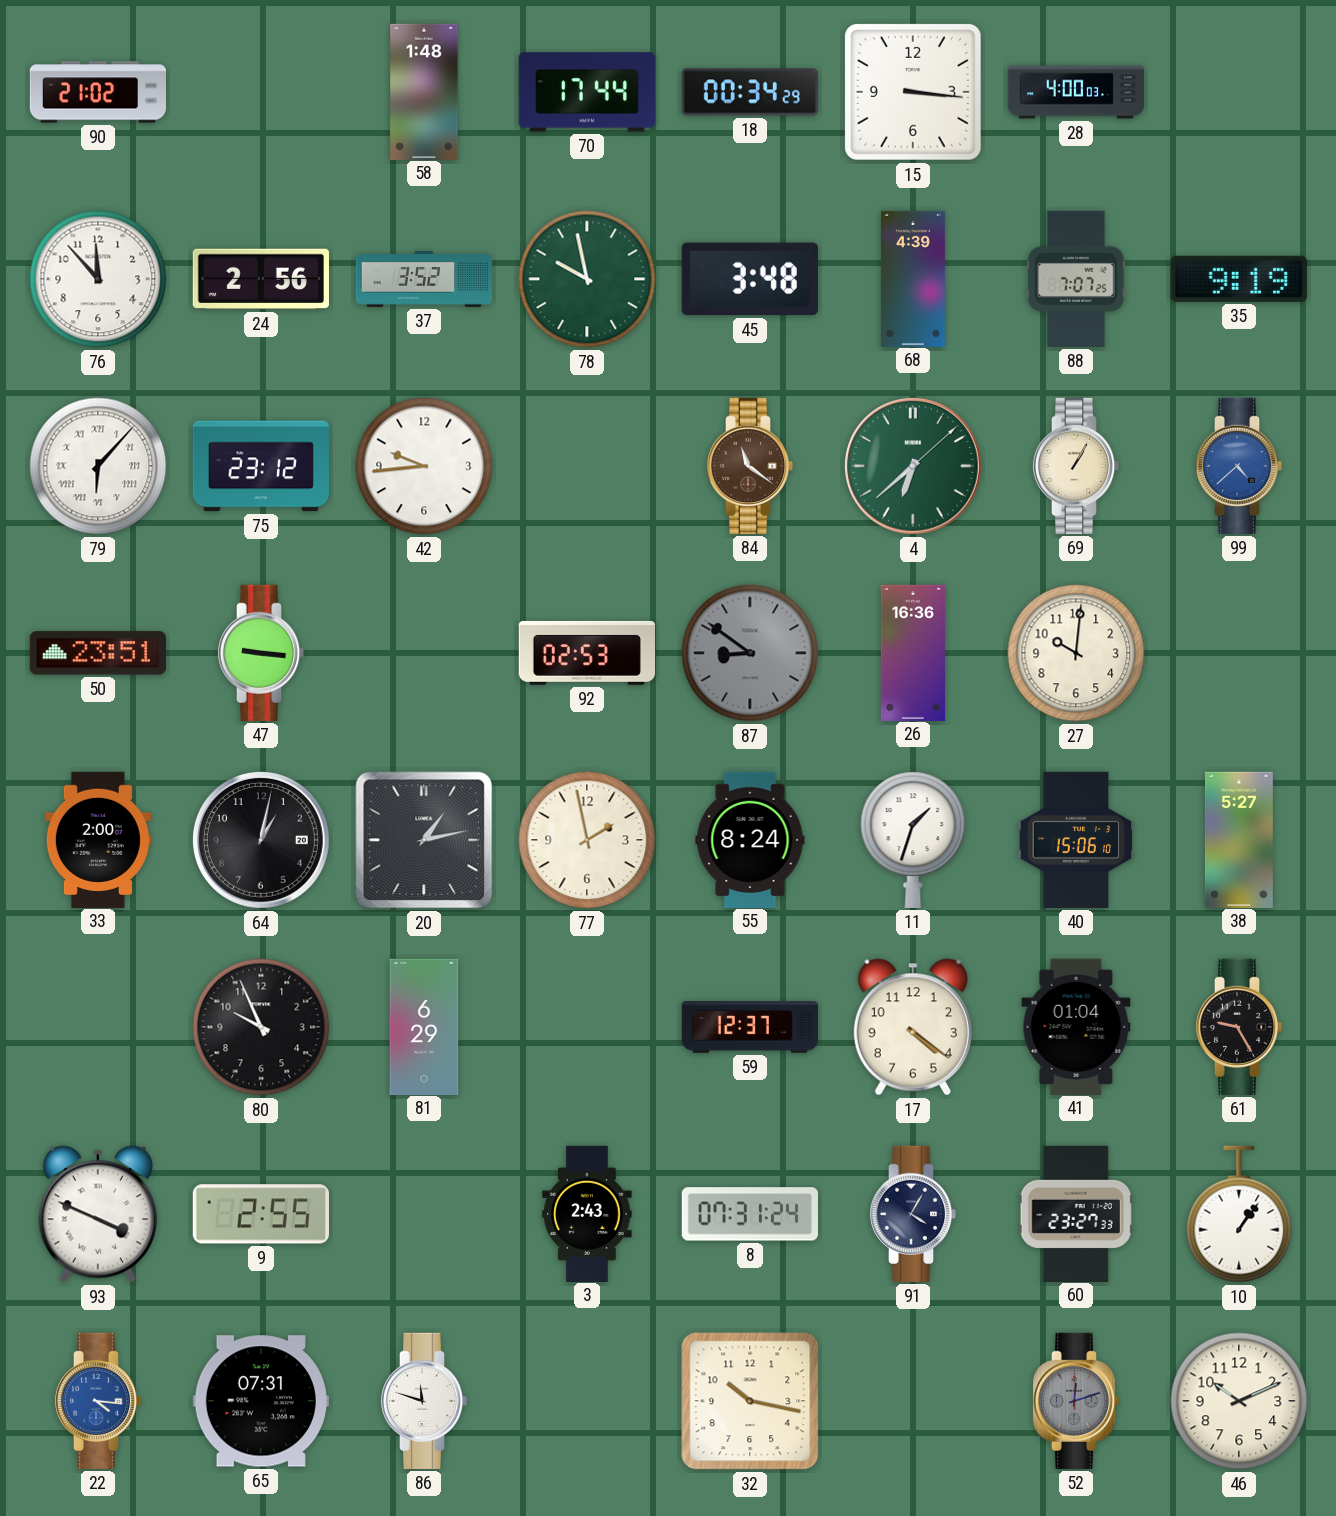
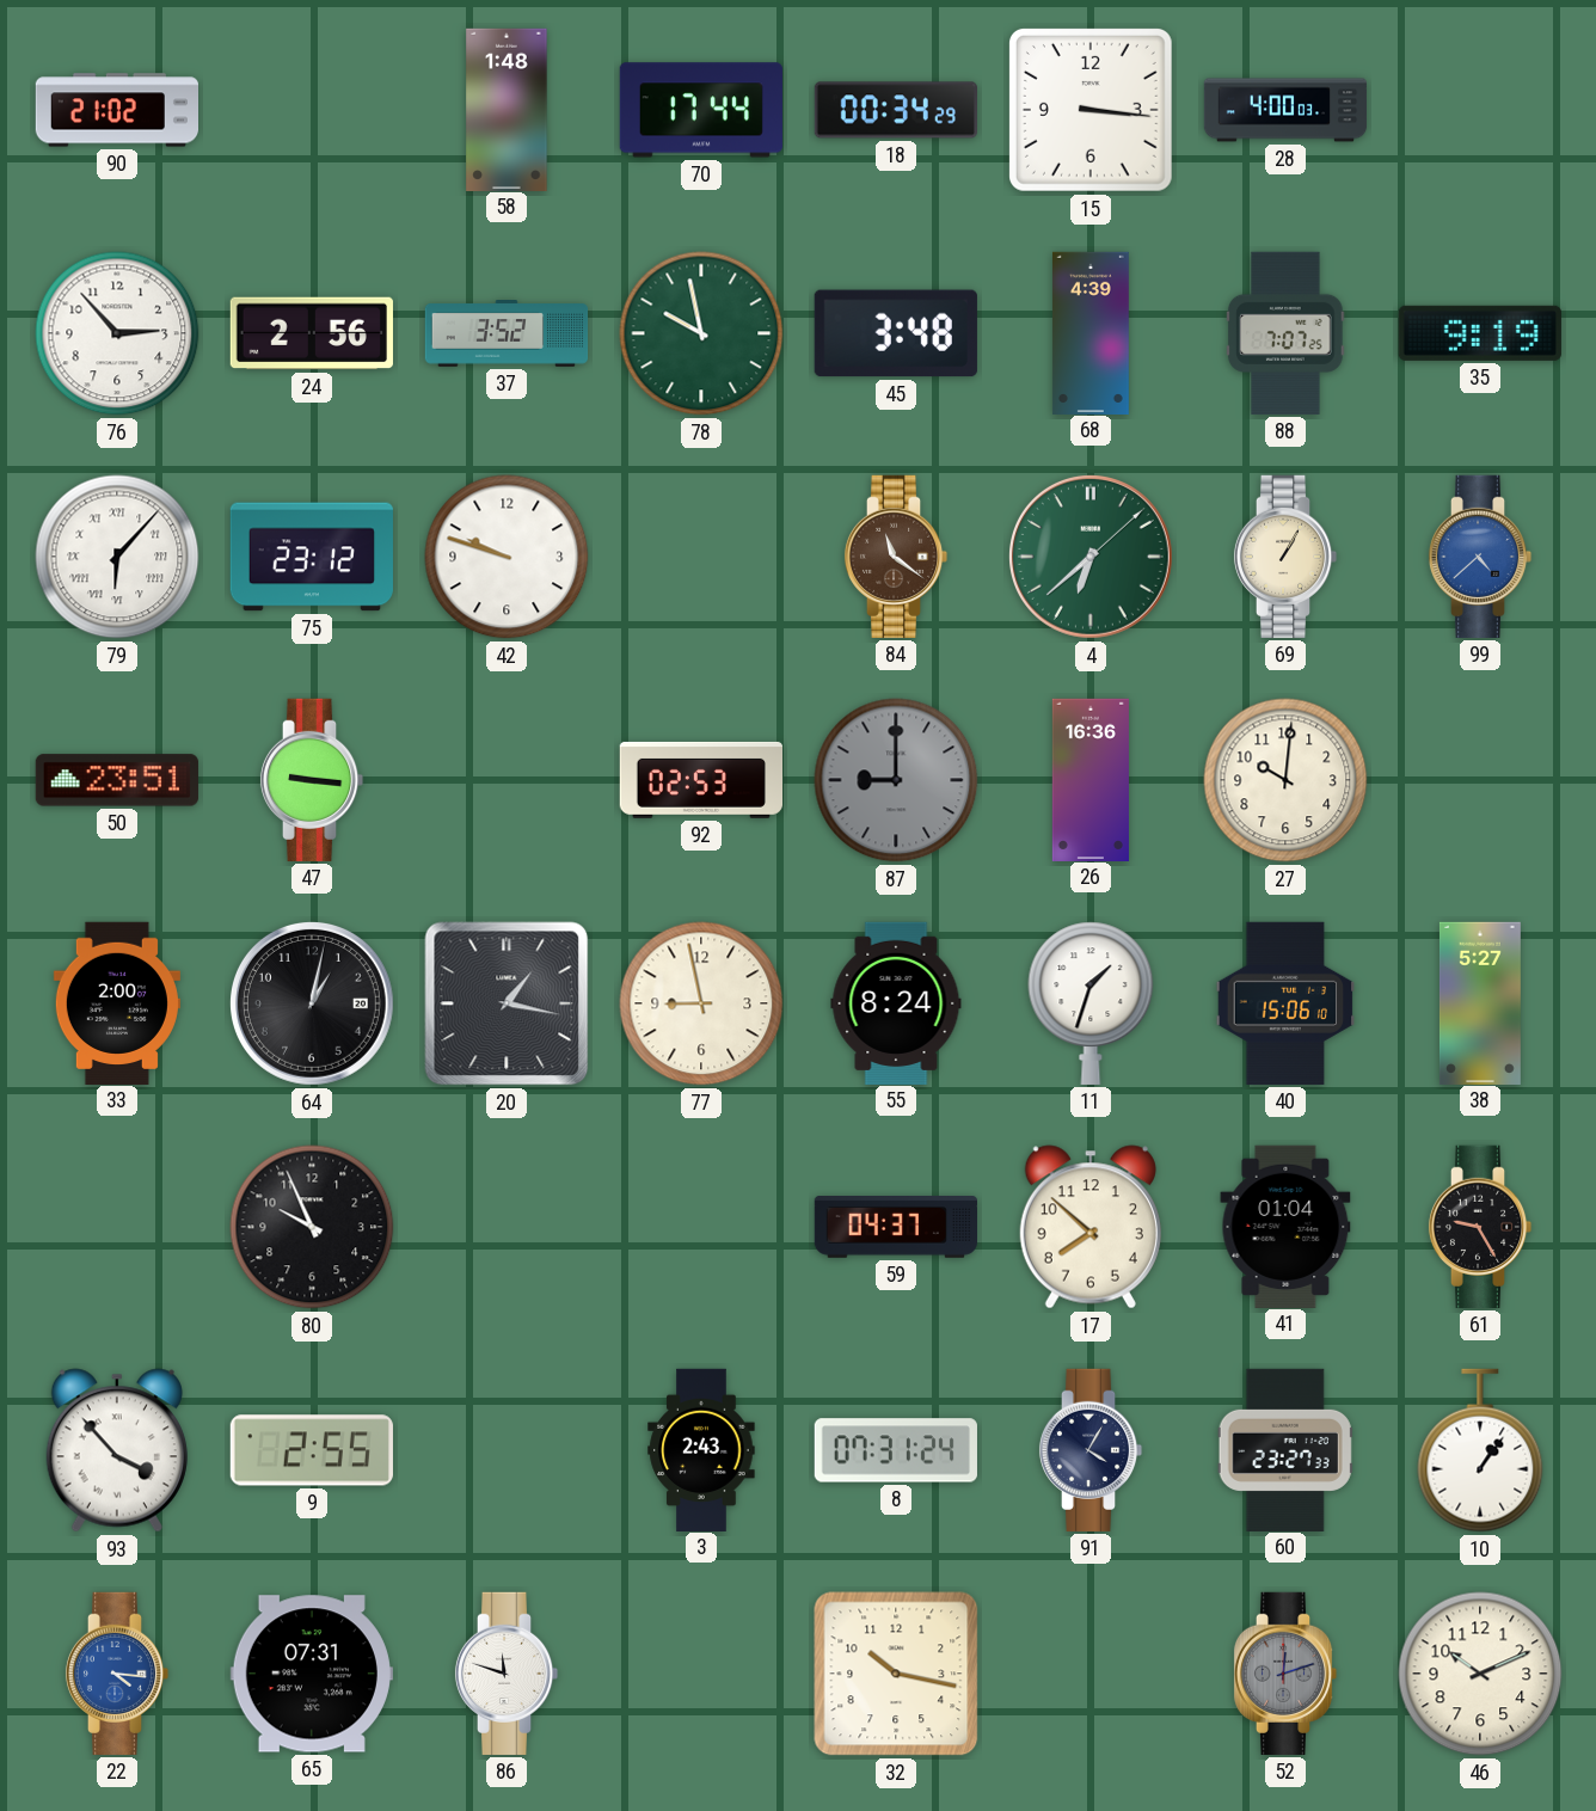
76: 11:53 -> 2:53
42: 9:44 -> 9:48
87: 8:51 -> 9:00
20: 1:13 -> 1:17
77: 1:58 -> 8:58
81: 6:29 -> none
59: 12:37 -> 04:37
17: 4:21 -> 7:52
93: 3:49 -> 3:53
